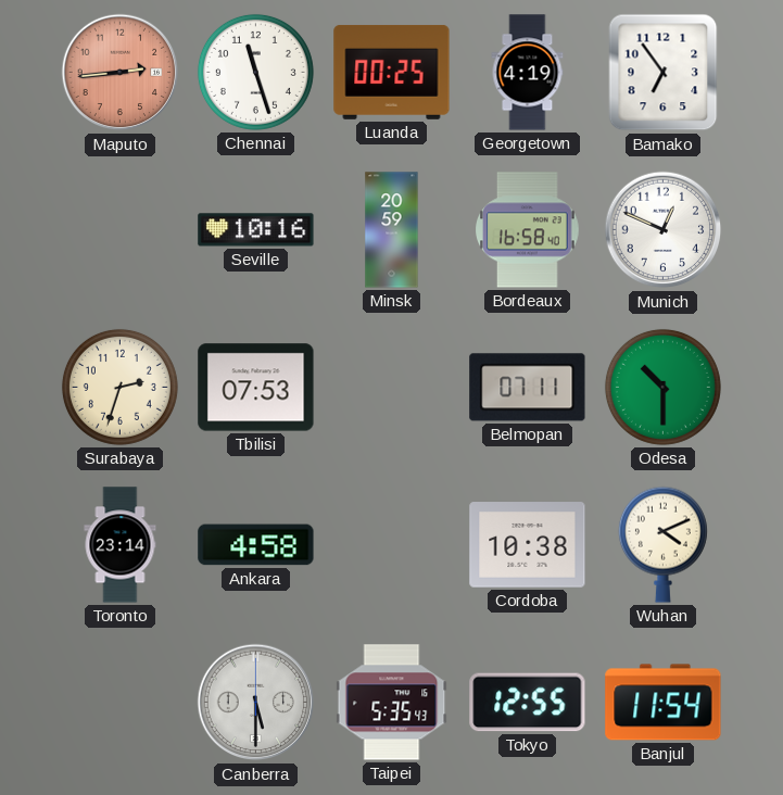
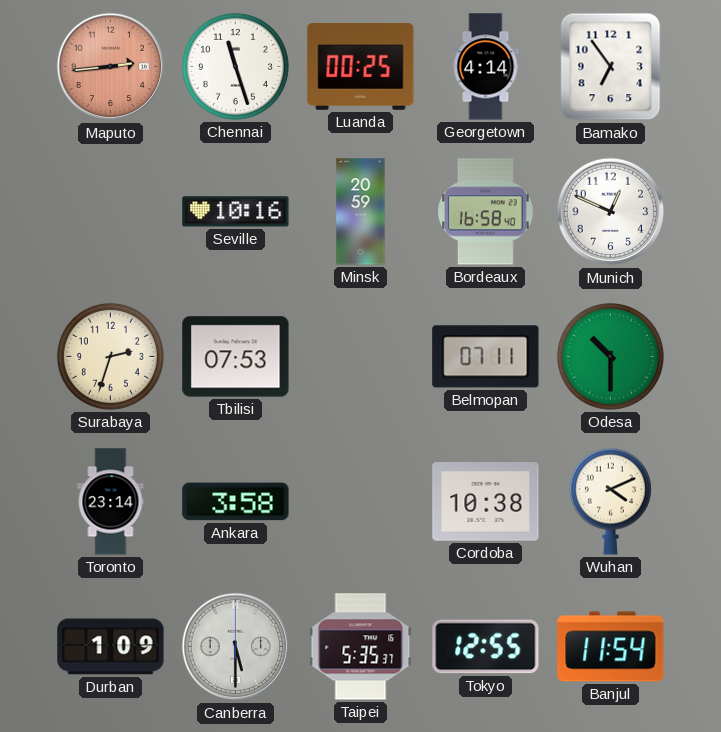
Georgetown: 4:19 -> 4:14
Ankara: 4:58 -> 3:58
Durban: none -> 1:09
Taipei: 5:35:43 -> 5:35:37
